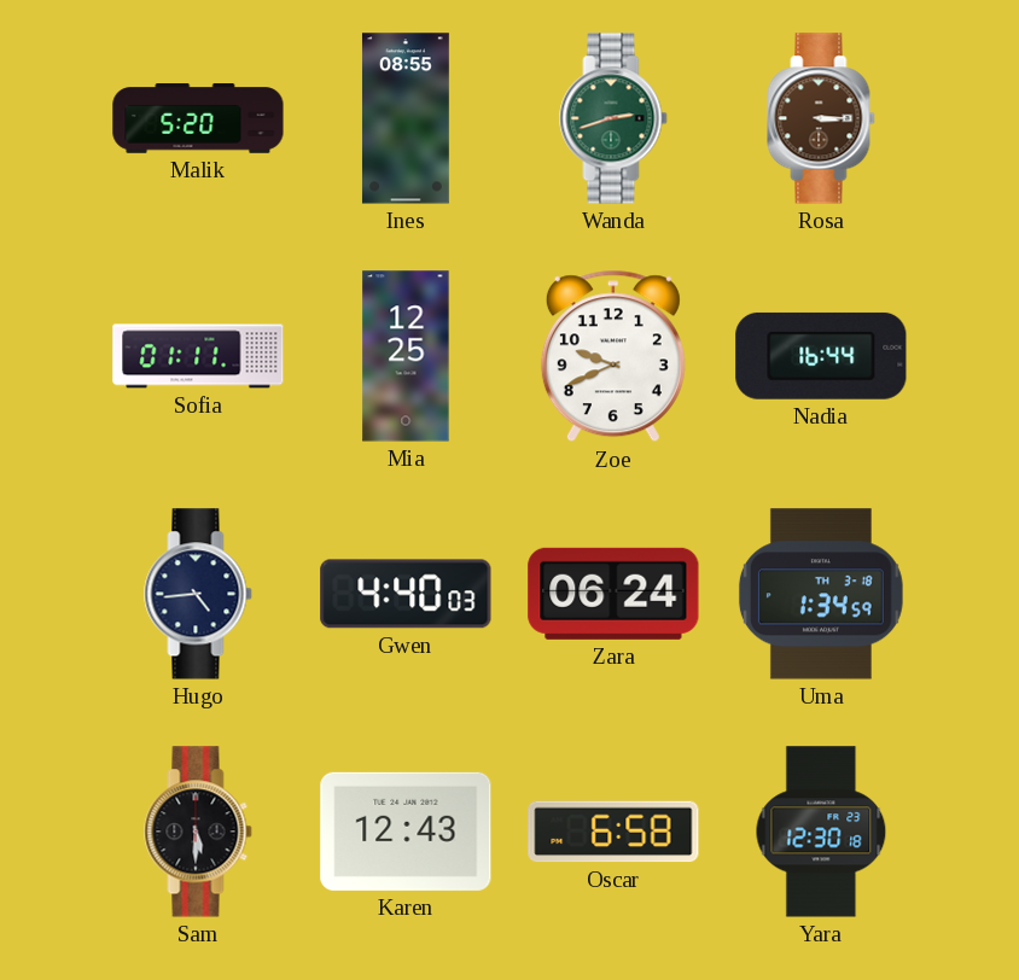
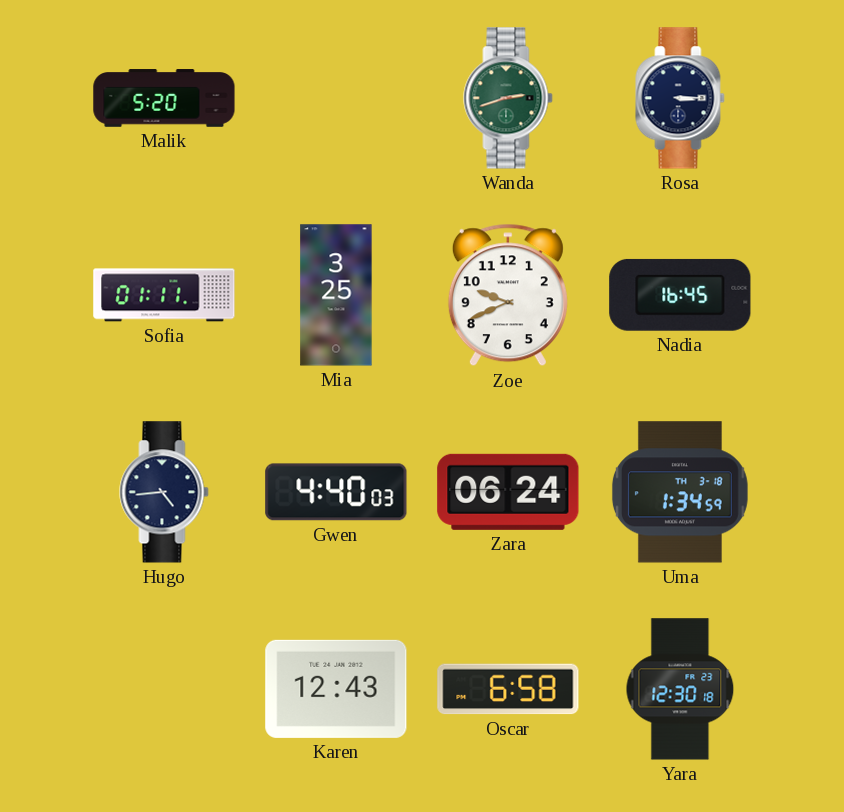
Ines: 08:55 -> none
Rosa dial: brown -> navy
Mia: 12:25 -> 3:25
Nadia: 16:44 -> 16:45
Sam: 5:30 -> none
